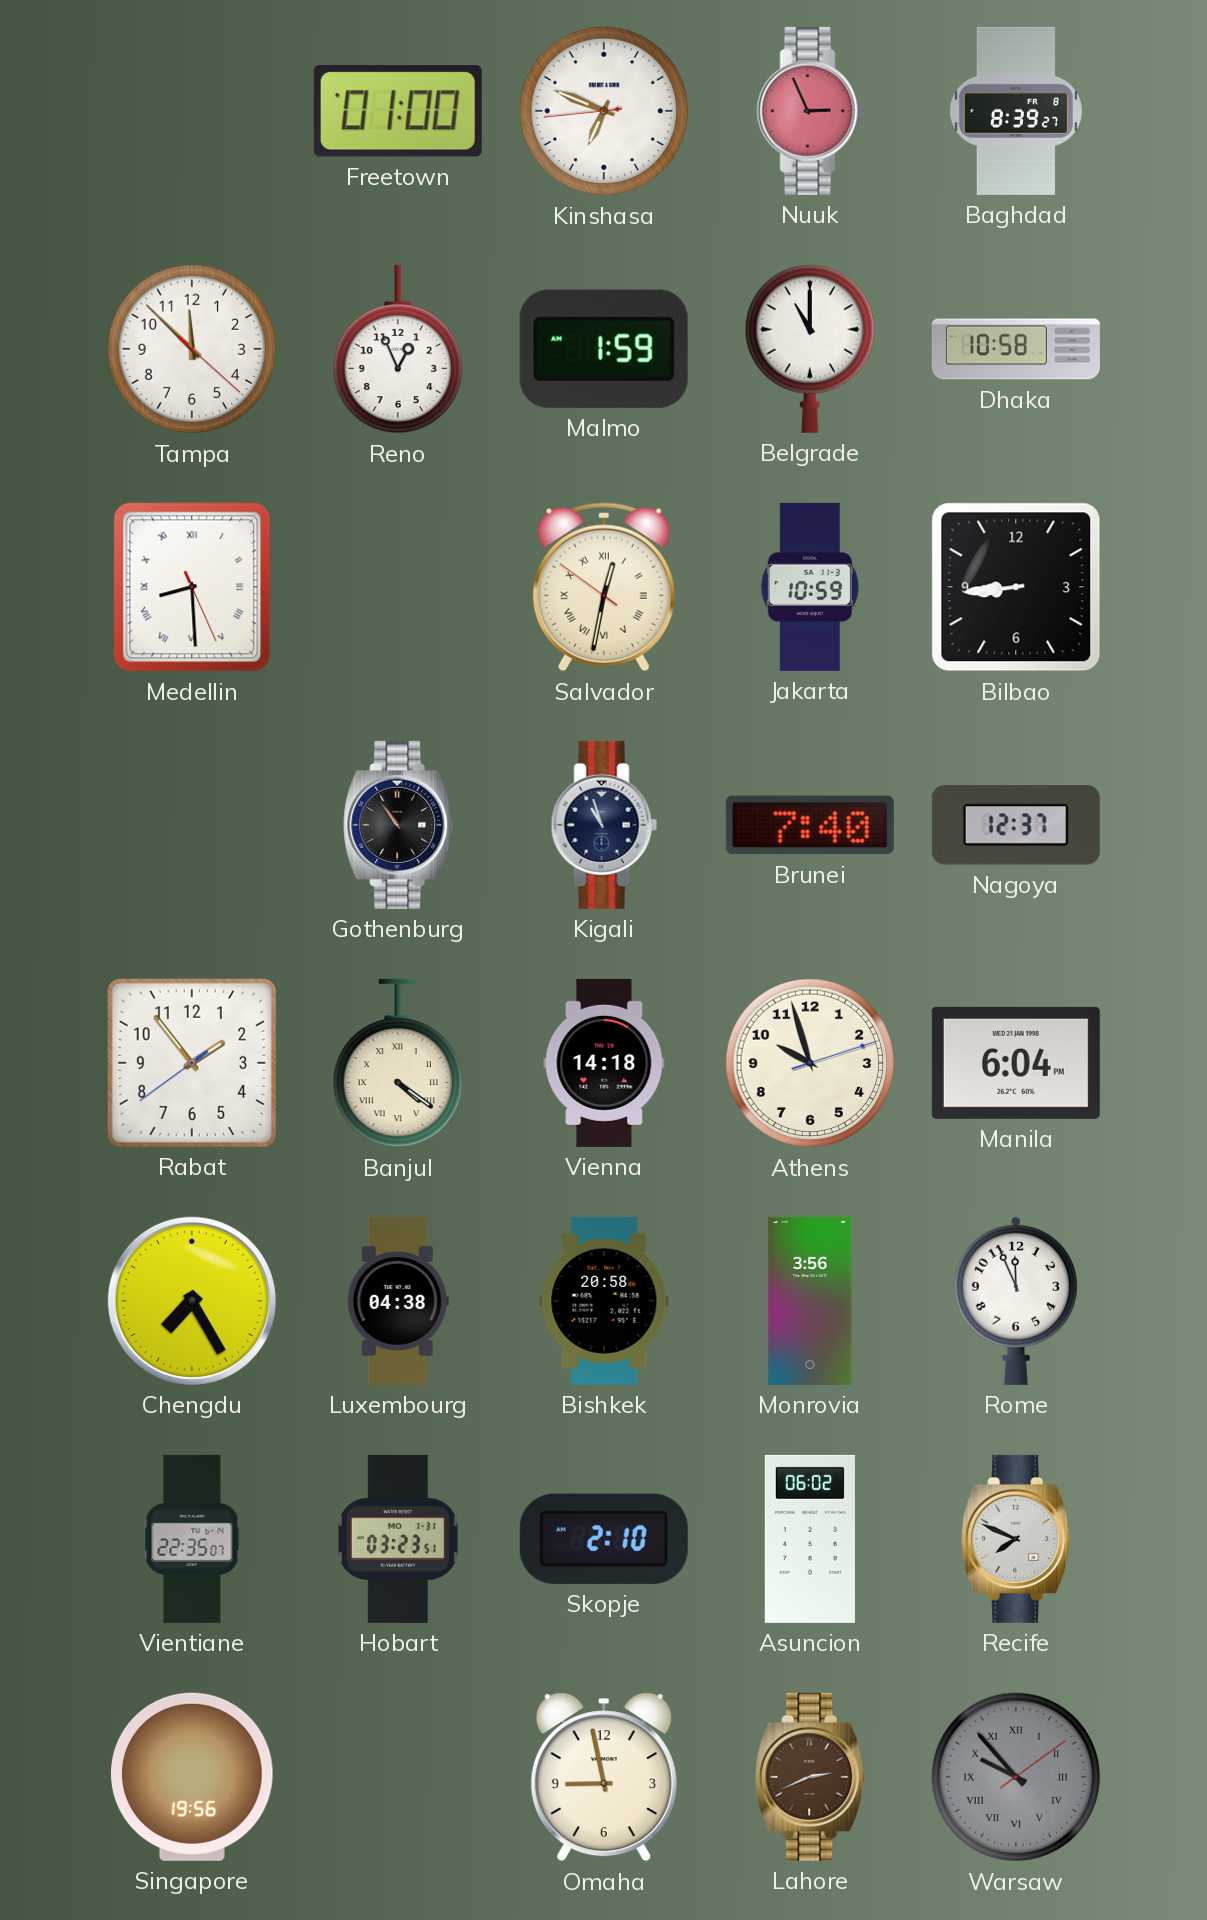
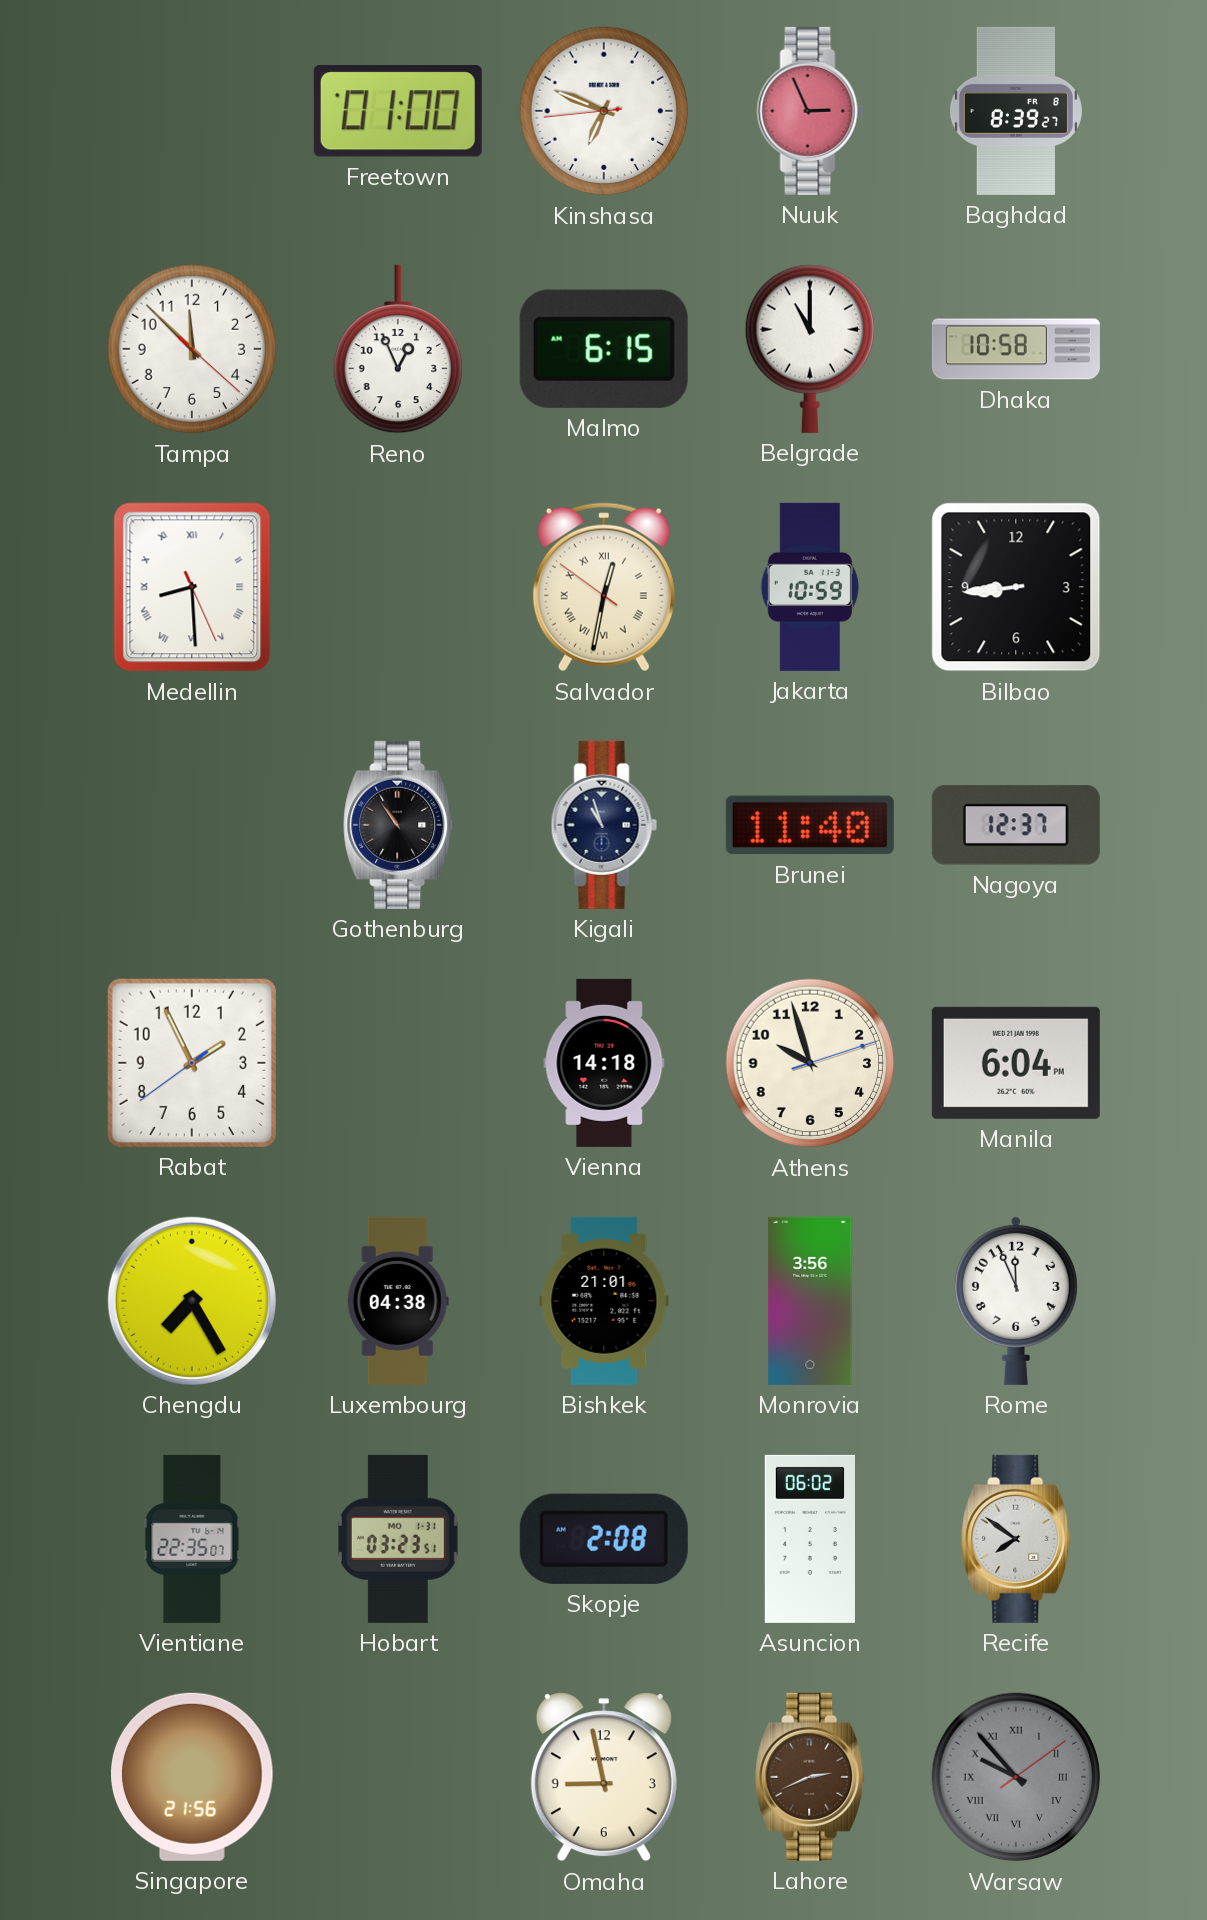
Malmo: 1:59 -> 6:15
Brunei: 7:40 -> 11:40
Rabat: 1:53 -> 1:55
Banjul: 4:21 -> none
Bishkek: 20:58 -> 21:01
Skopje: 2:10 -> 2:08
Recife: 7:49 -> 7:51
Singapore: 19:56 -> 21:56
